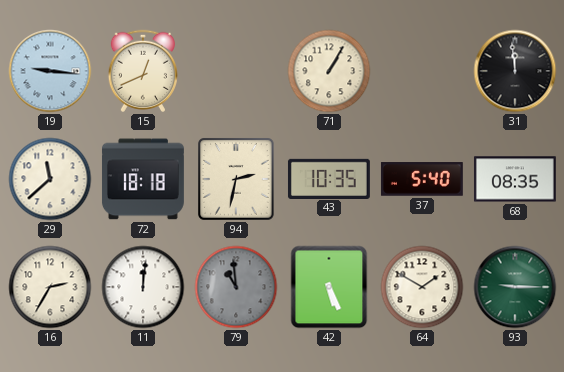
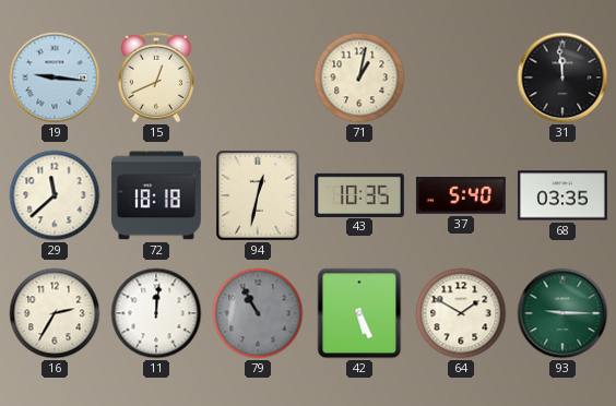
71: 1:05 -> 1:02
94: 2:32 -> 12:32
68: 08:35 -> 03:35
79: 10:59 -> 10:55
